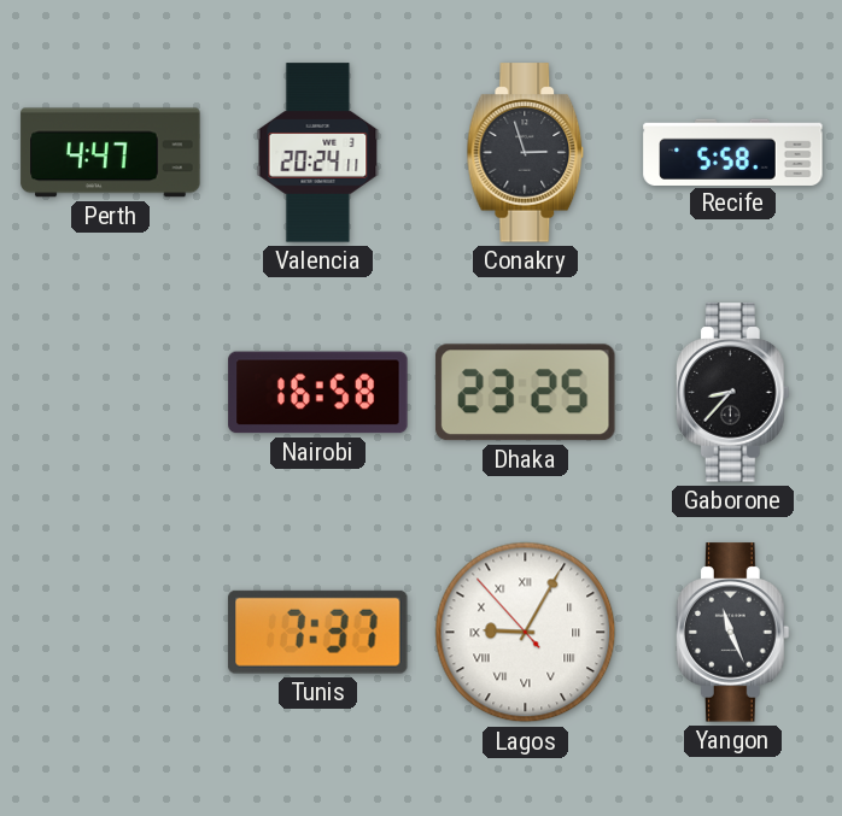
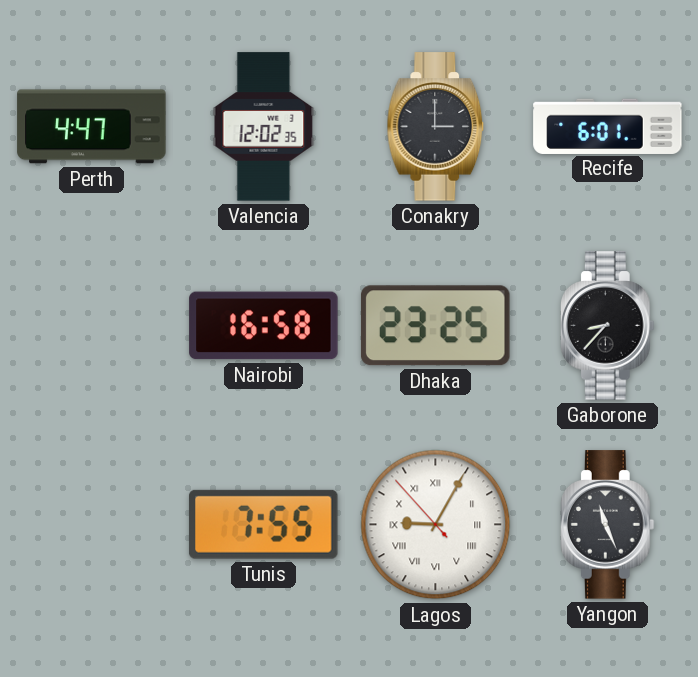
Valencia: 20:24 -> 12:02
Conakry: 2:57 -> 3:00
Recife: 5:58 -> 6:01
Tunis: 7:37 -> 7:55
